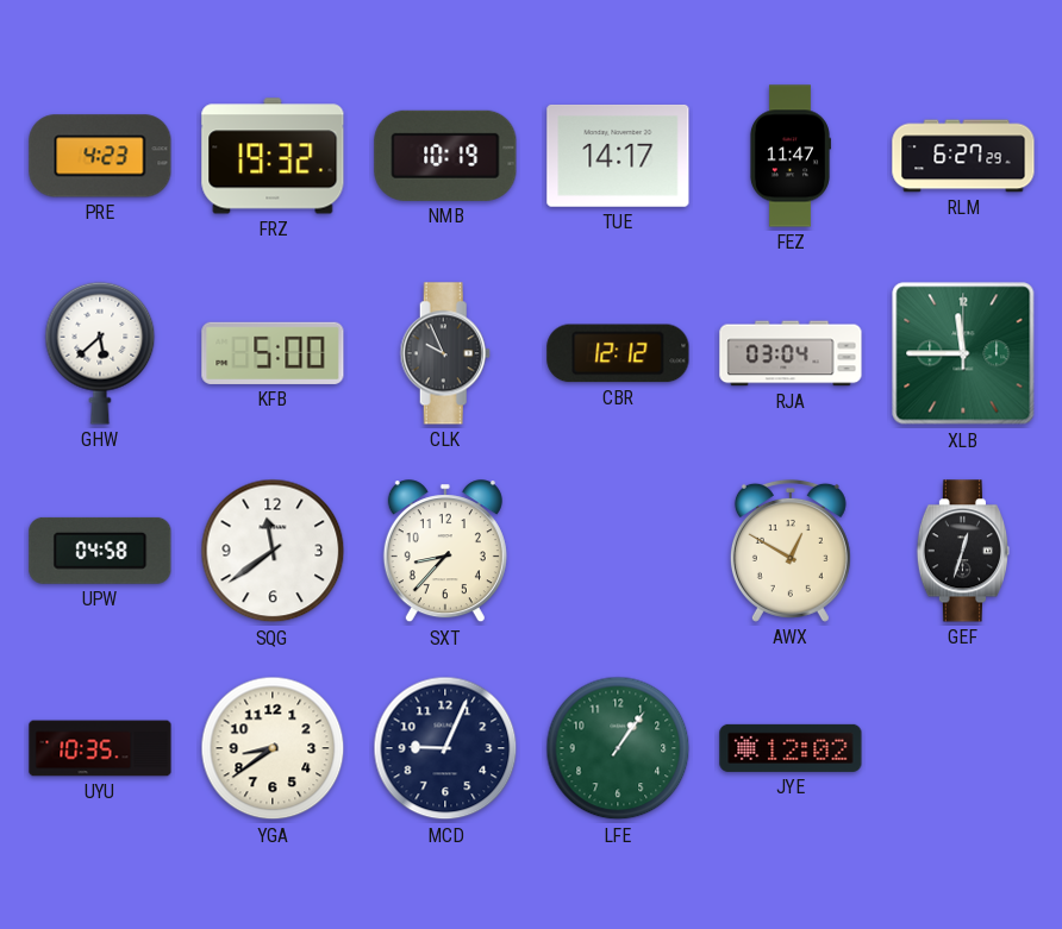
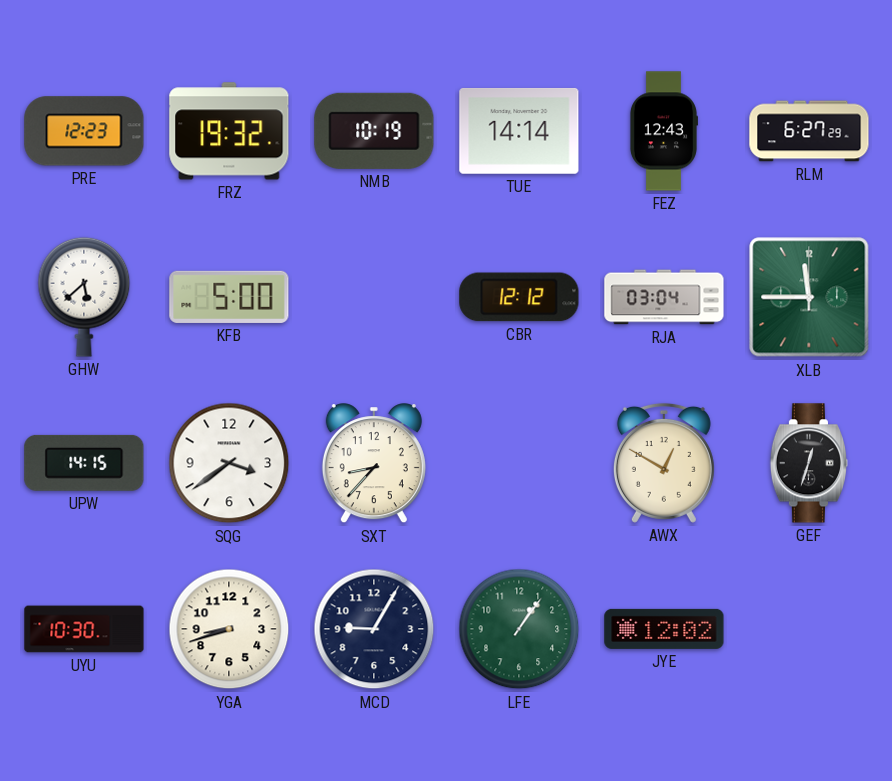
PRE: 4:23 -> 12:23
TUE: 14:17 -> 14:14
FEZ: 11:47 -> 12:43
CLK: 9:56 -> none
UPW: 04:58 -> 14:15
SQG: 11:39 -> 3:39
UYU: 10:35 -> 10:30
YGA: 8:39 -> 8:42
MCD: 9:04 -> 9:05
